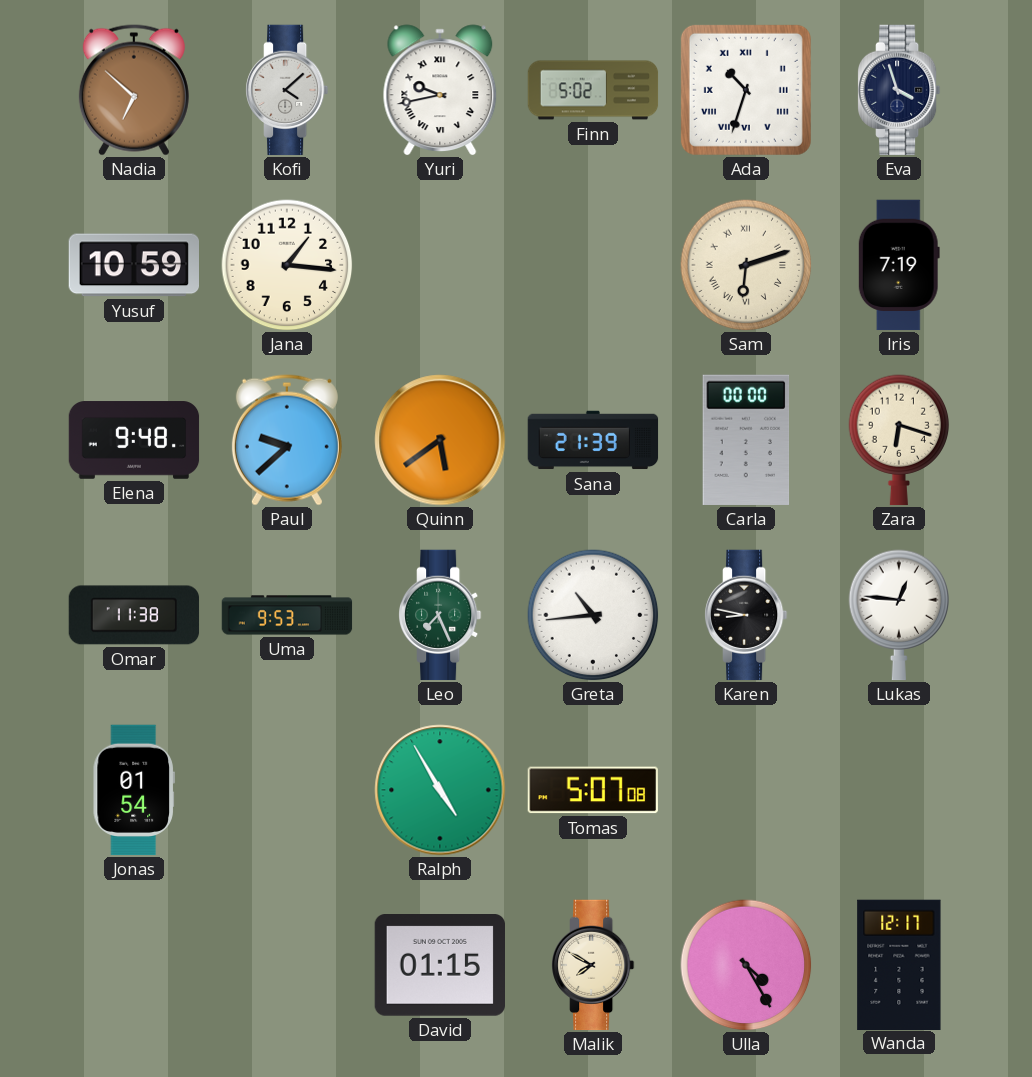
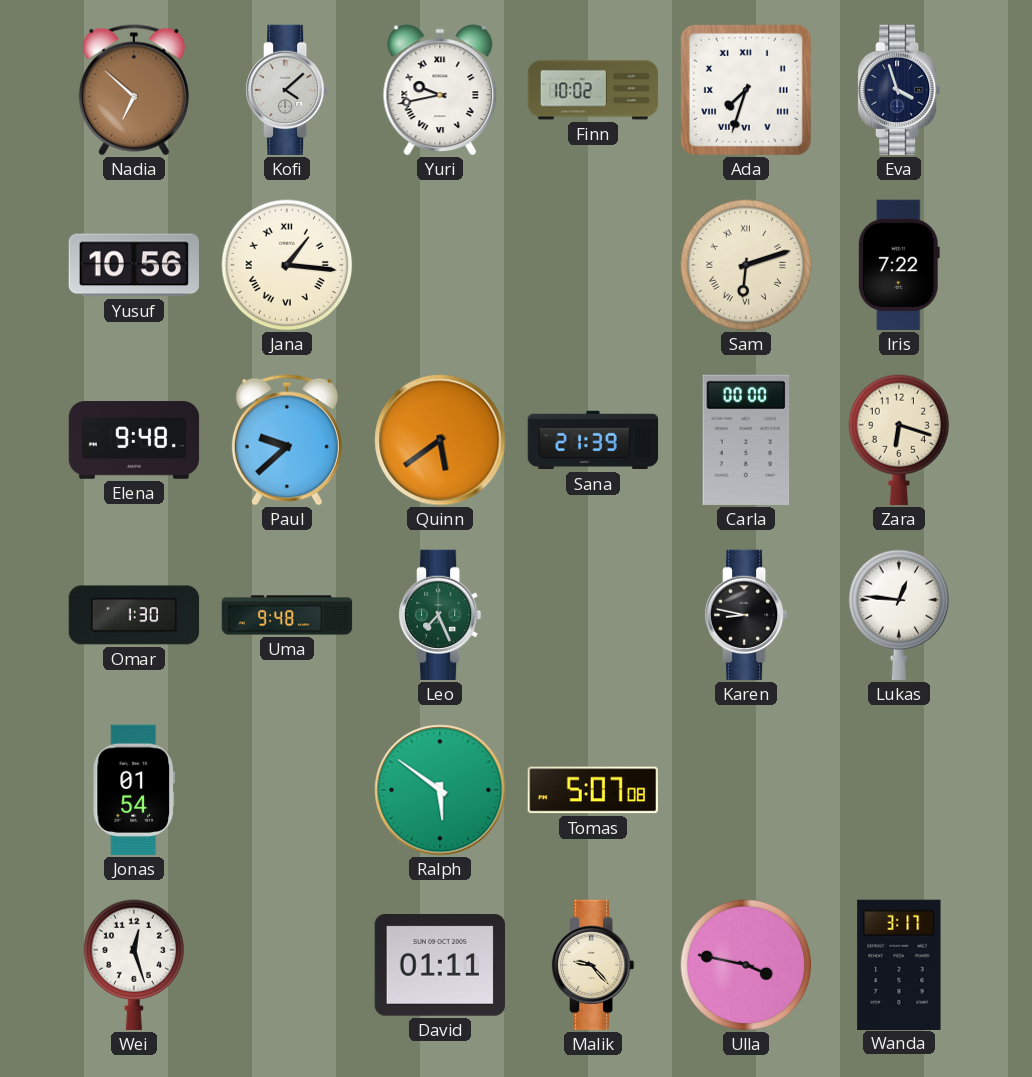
Finn: 5:02 -> 10:02
Ada: 10:33 -> 7:33
Yusuf: 10:59 -> 10:56
Jana numerals: Arabic -> Roman
Iris: 7:19 -> 7:22
Omar: 11:38 -> 1:30
Uma: 9:53 -> 9:48
Greta: 10:44 -> none
Ralph: 4:55 -> 5:51
Wei: none -> 12:27
David: 01:15 -> 01:11
Malik: 7:50 -> 9:23
Ulla: 4:25 -> 3:47
Wanda: 12:17 -> 3:17
